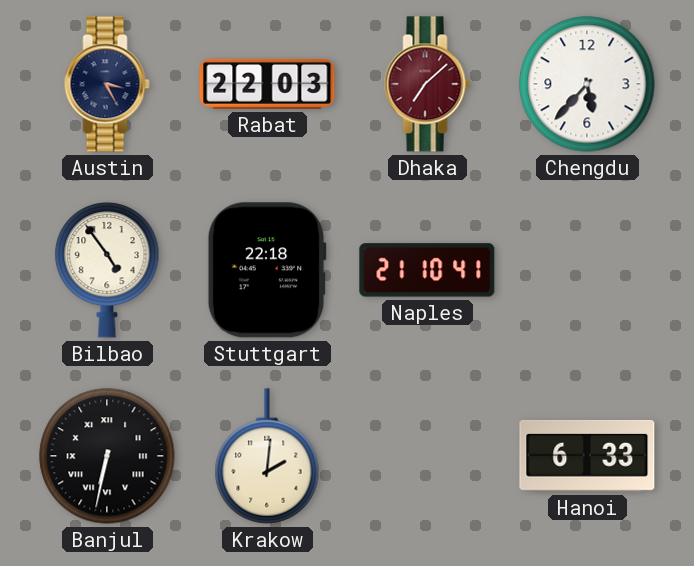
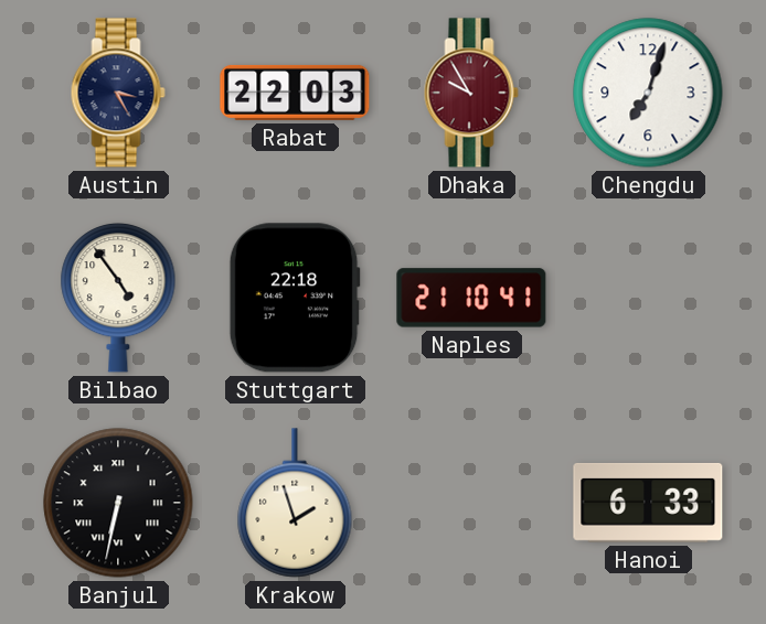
Dhaka: 7:08 -> 9:55
Chengdu: 5:37 -> 7:03
Krakow: 2:01 -> 1:57
